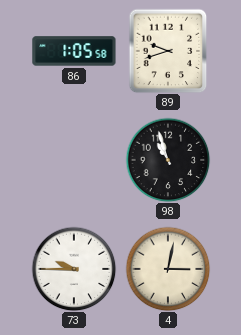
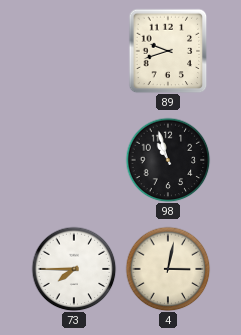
86: 1:05 -> none
73: 9:45 -> 7:45
